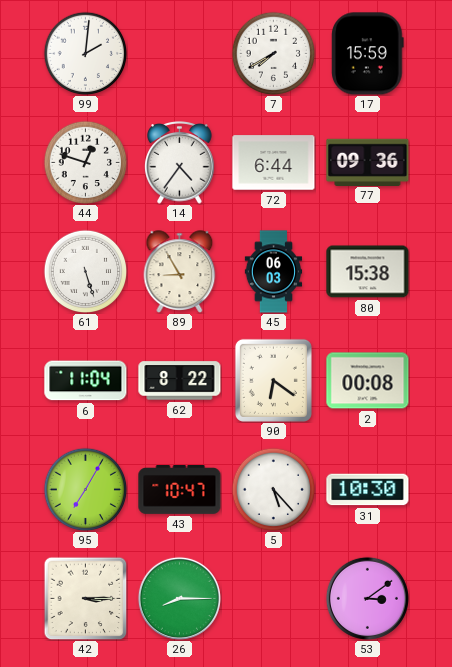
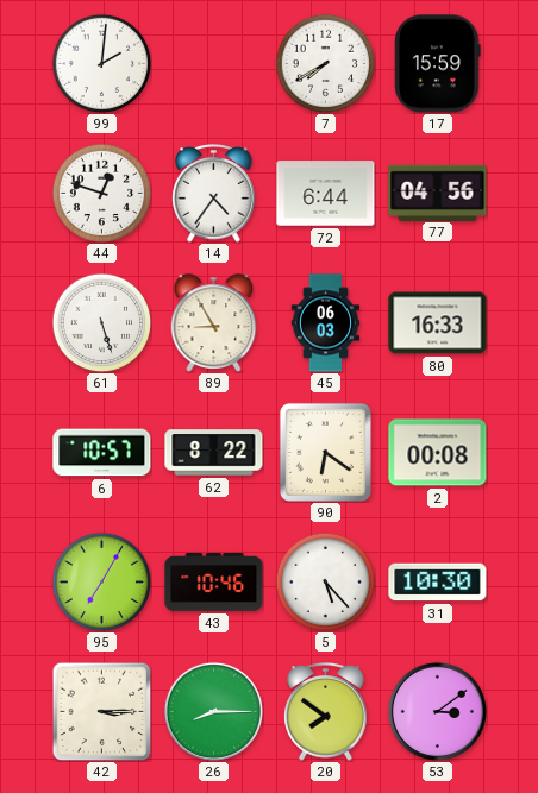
77: 09:36 -> 04:56
80: 15:38 -> 16:33
6: 11:04 -> 10:57
43: 10:47 -> 10:46
20: none -> 7:51
